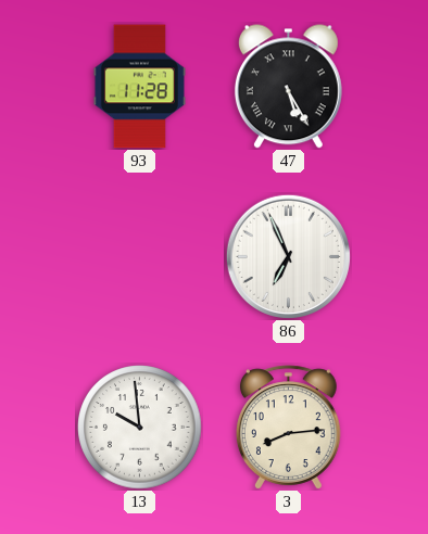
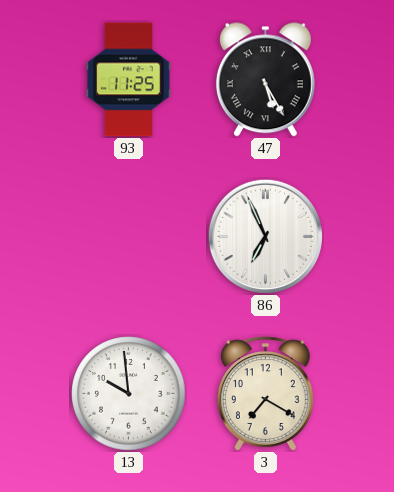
93: 11:28 -> 11:25
3: 8:14 -> 7:20
